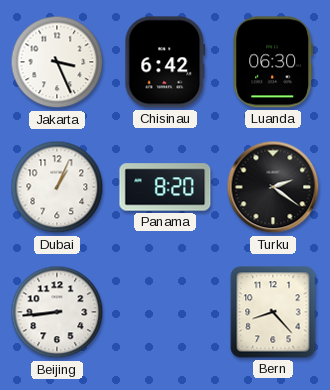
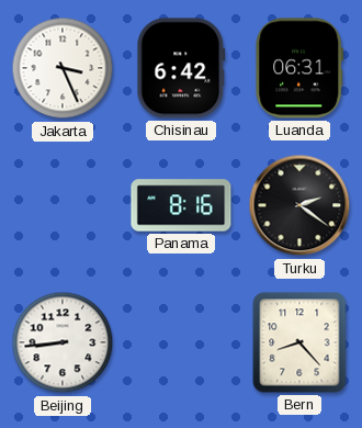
Luanda: 06:30 -> 06:31
Dubai: 1:04 -> none
Panama: 8:20 -> 8:16
